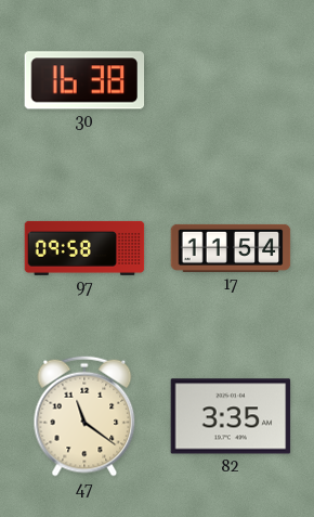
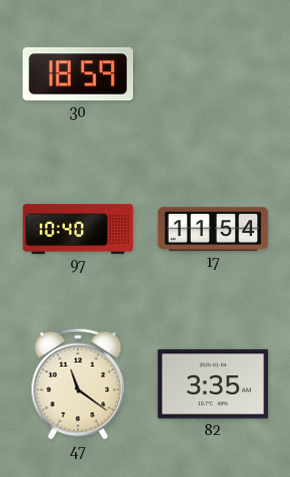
30: 16:38 -> 18:59
97: 09:58 -> 10:40
